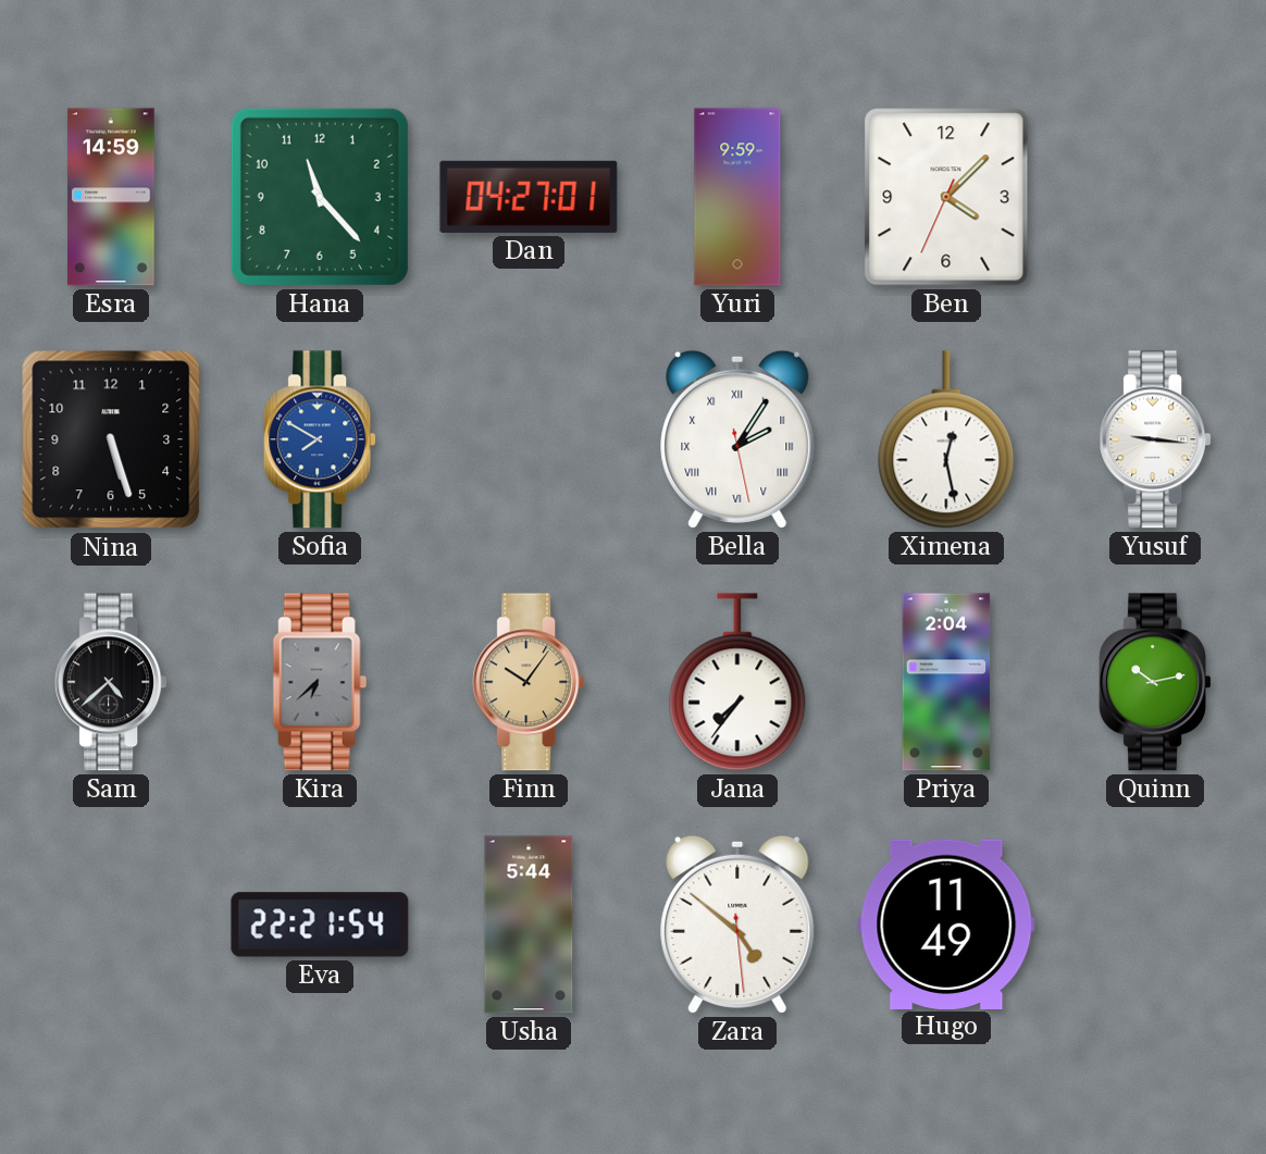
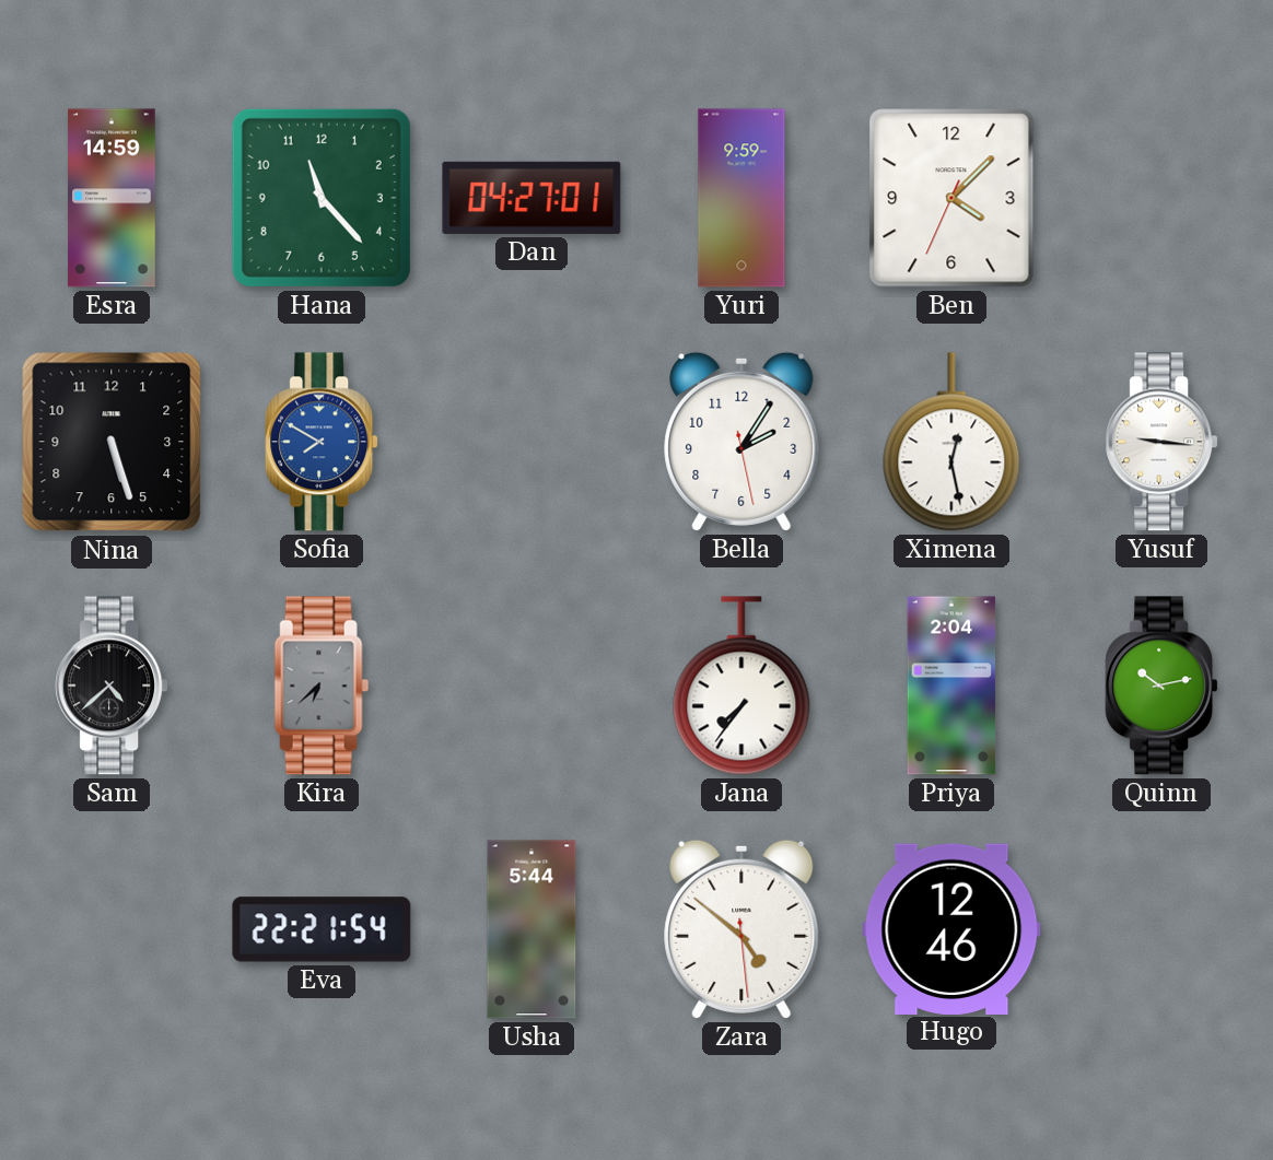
Bella numerals: Roman -> Arabic
Finn: 10:06 -> none
Hugo: 11:49 -> 12:46
